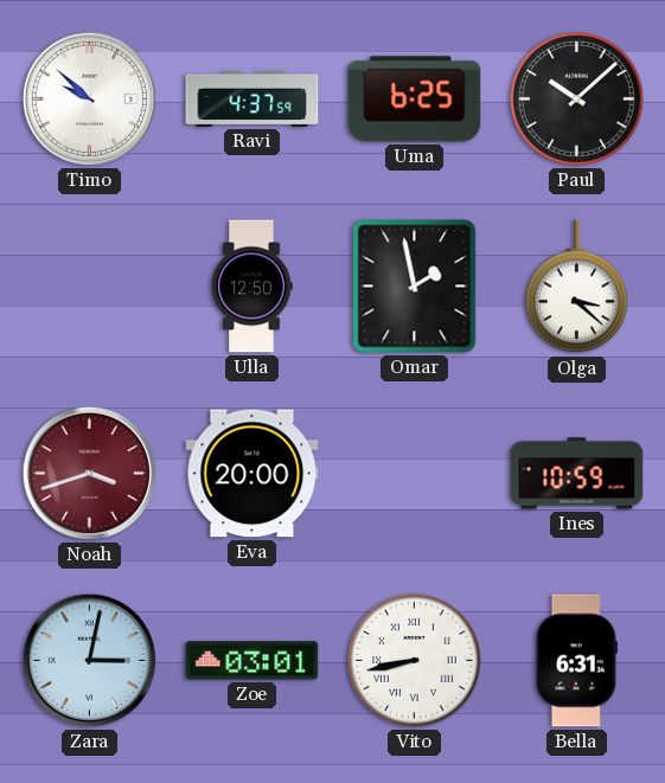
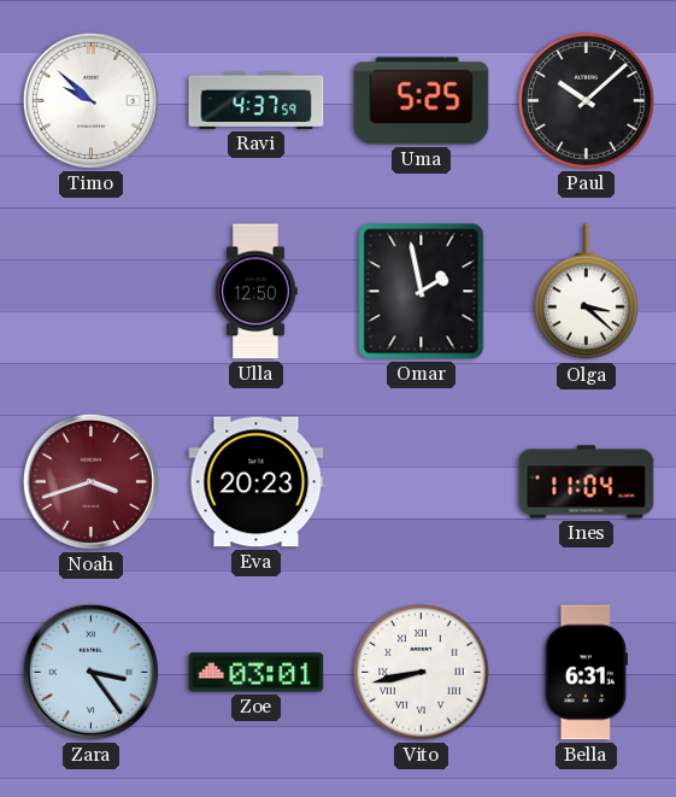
Uma: 6:25 -> 5:25
Eva: 20:00 -> 20:23
Ines: 10:59 -> 11:04
Zara: 3:02 -> 3:24
